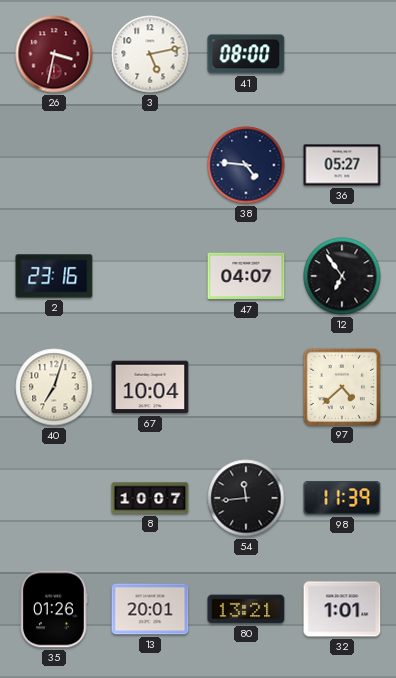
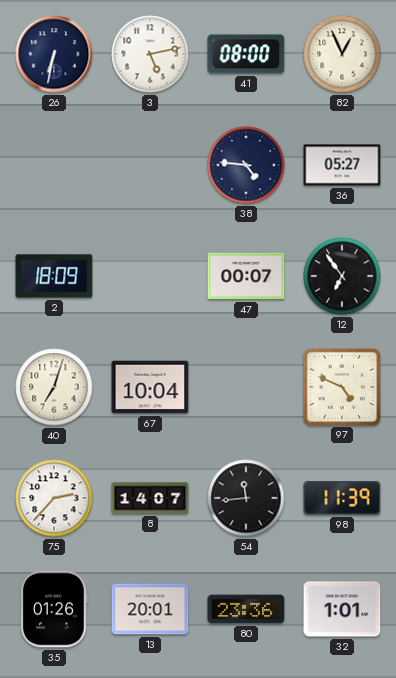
26: 3:32 -> 6:32
26 dial: burgundy -> navy
82: none -> 12:56
2: 23:16 -> 18:09
47: 04:07 -> 00:07
97: 4:38 -> 4:49
75: none -> 2:37
8: 10:07 -> 14:07
80: 13:21 -> 23:36
